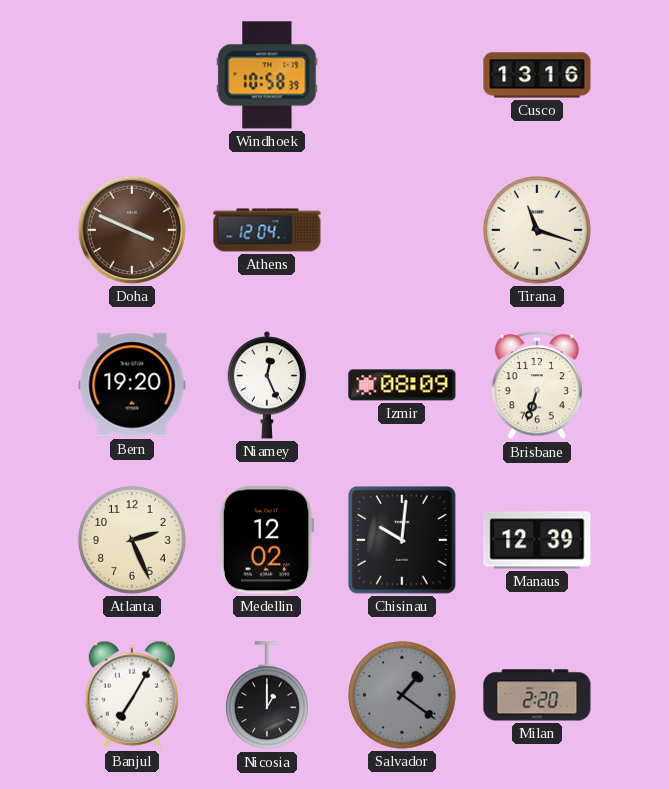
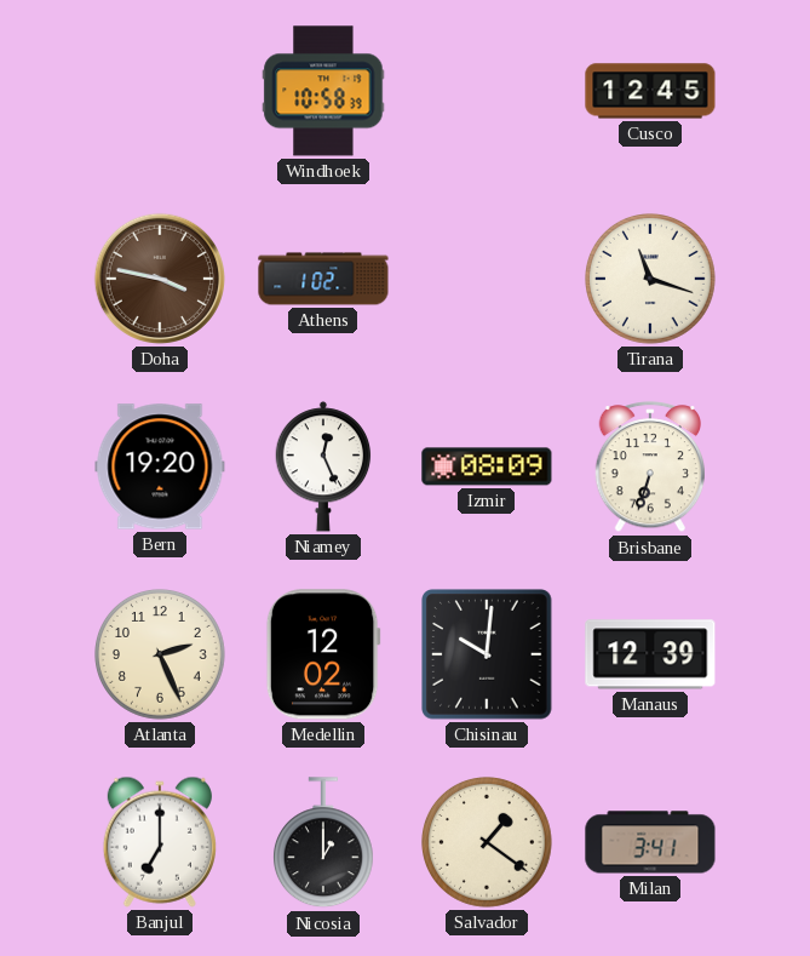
Cusco: 13:16 -> 12:45
Doha: 3:49 -> 3:47
Athens: 12:04 -> 1:02
Banjul: 7:05 -> 7:00
Salvador dial: grey -> cream
Milan: 2:20 -> 3:41
